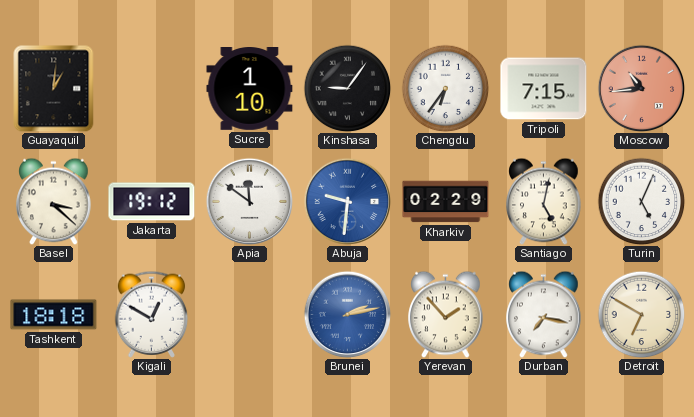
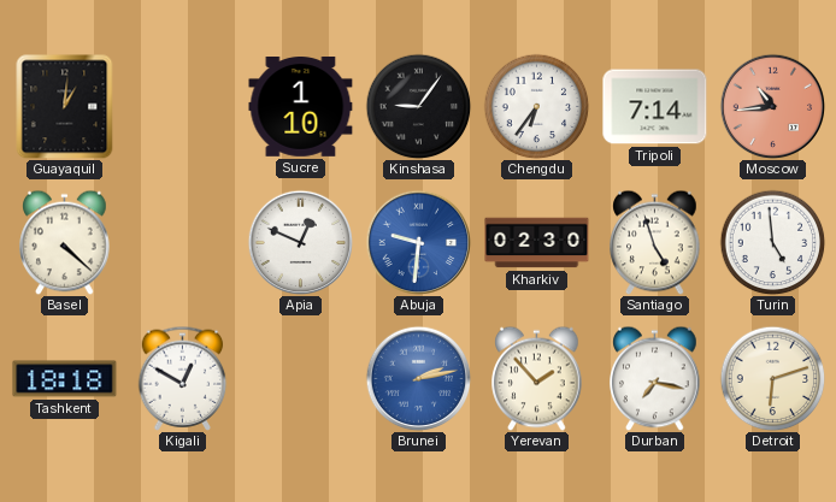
Tripoli: 7:15 -> 7:14
Basel: 3:22 -> 4:22
Jakarta: 19:12 -> none
Apia: 11:51 -> 12:49
Kharkiv: 02:29 -> 02:30
Santiago: 5:02 -> 4:57
Turin: 5:04 -> 4:59
Detroit: 6:50 -> 6:12
